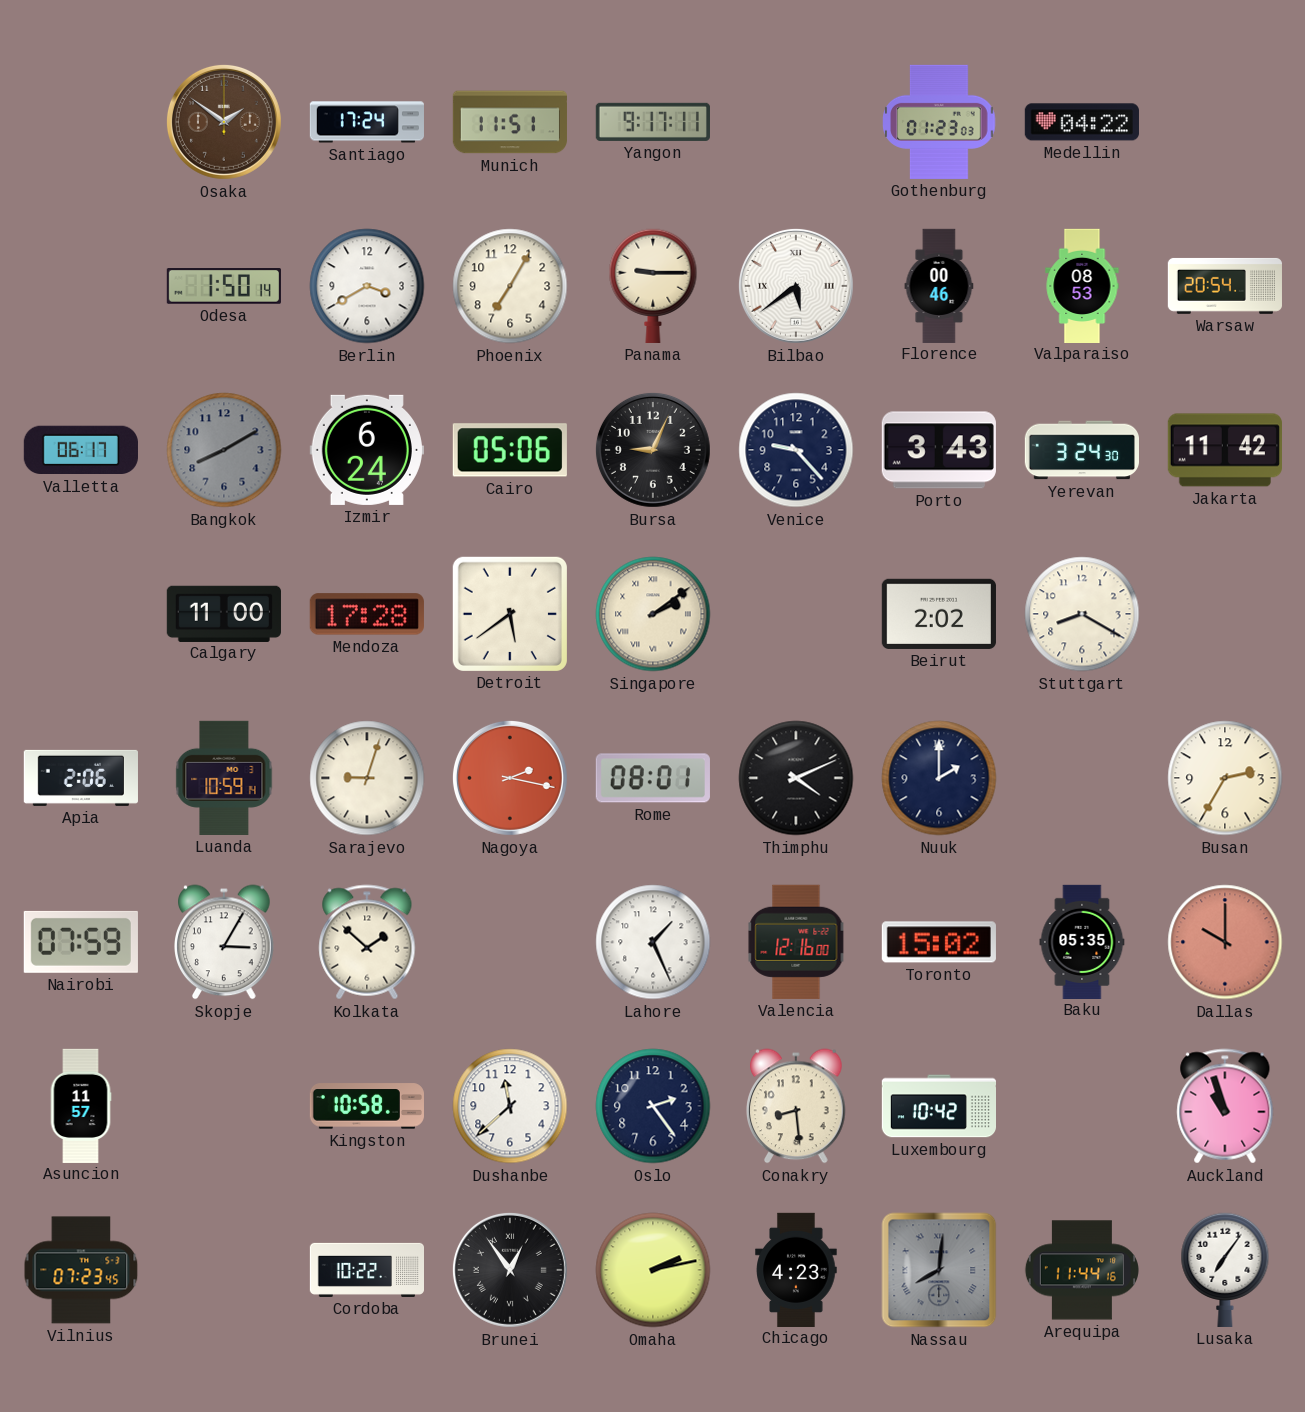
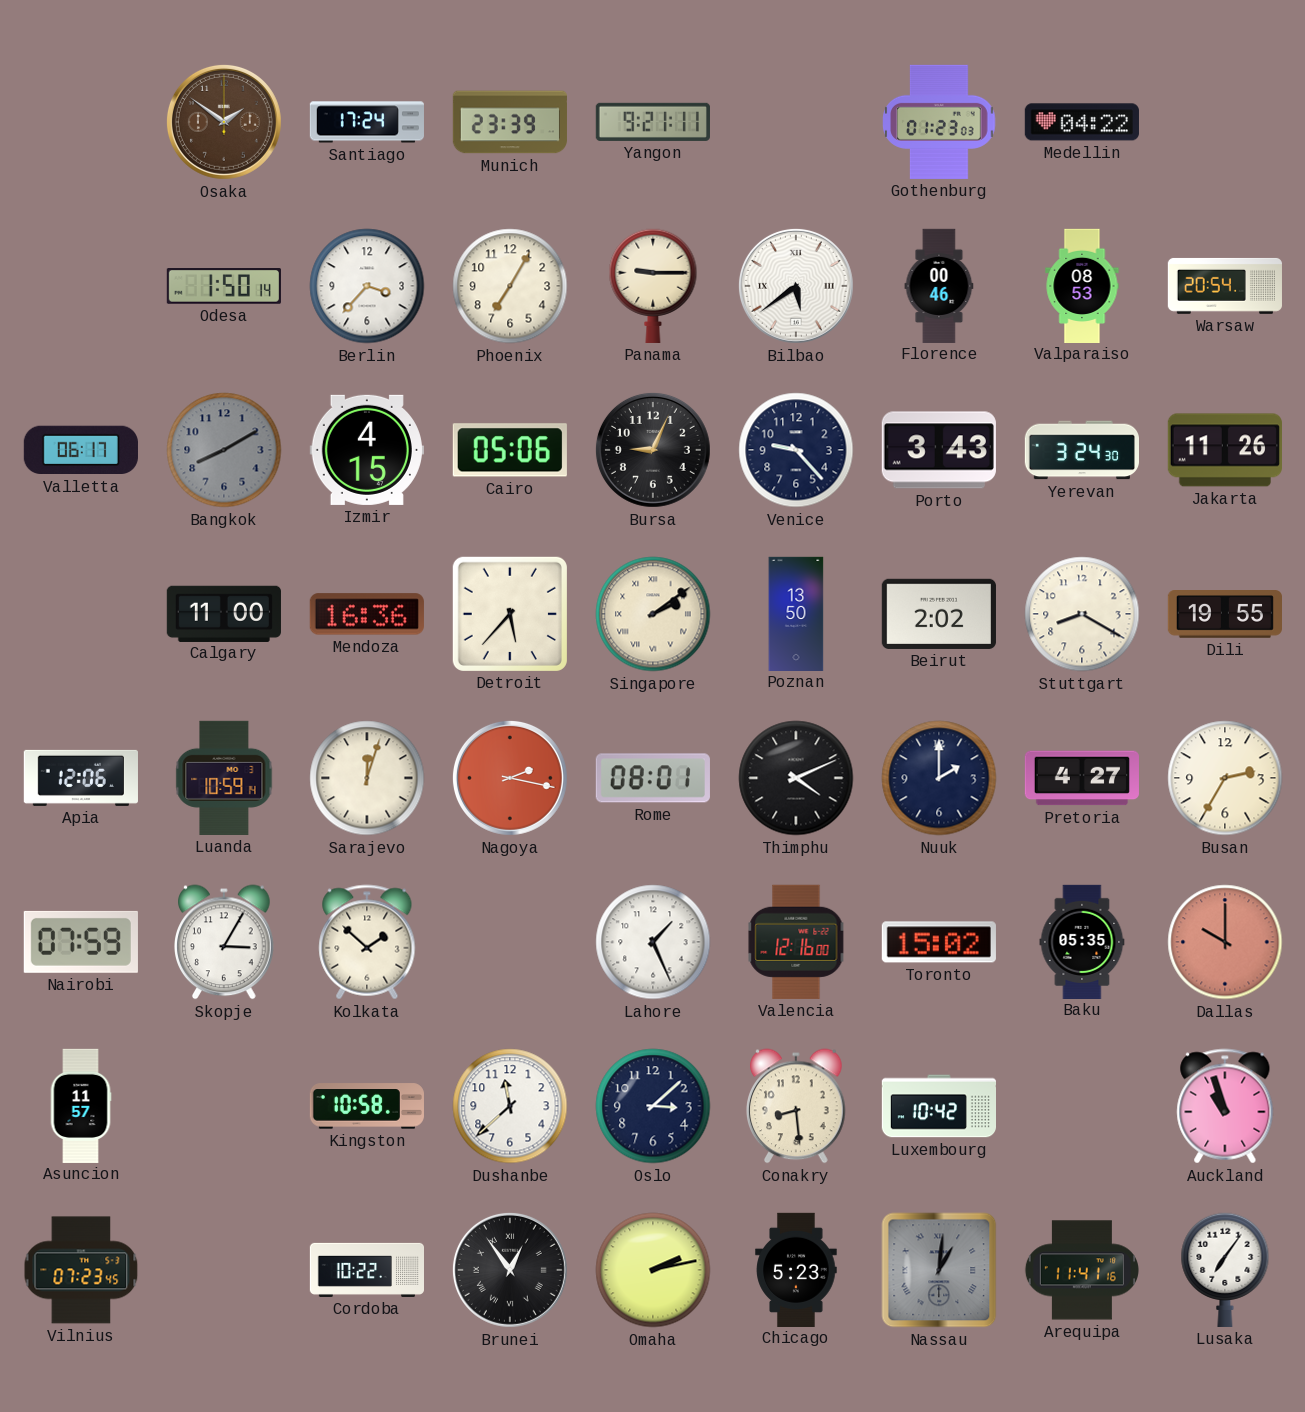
Munich: 11:51 -> 23:39
Yangon: 9:17 -> 9:21
Berlin: 3:40 -> 3:37
Izmir: 6:24 -> 4:15
Jakarta: 11:42 -> 11:26
Mendoza: 17:28 -> 16:36
Detroit: 5:39 -> 5:37
Poznan: none -> 13:50
Dili: none -> 19:55
Apia: 2:06 -> 12:06
Sarajevo: 9:03 -> 12:03
Pretoria: none -> 4:27
Oslo: 2:24 -> 3:08
Chicago: 4:23 -> 5:23
Nassau: 8:01 -> 1:01
Arequipa: 11:44 -> 11:41
